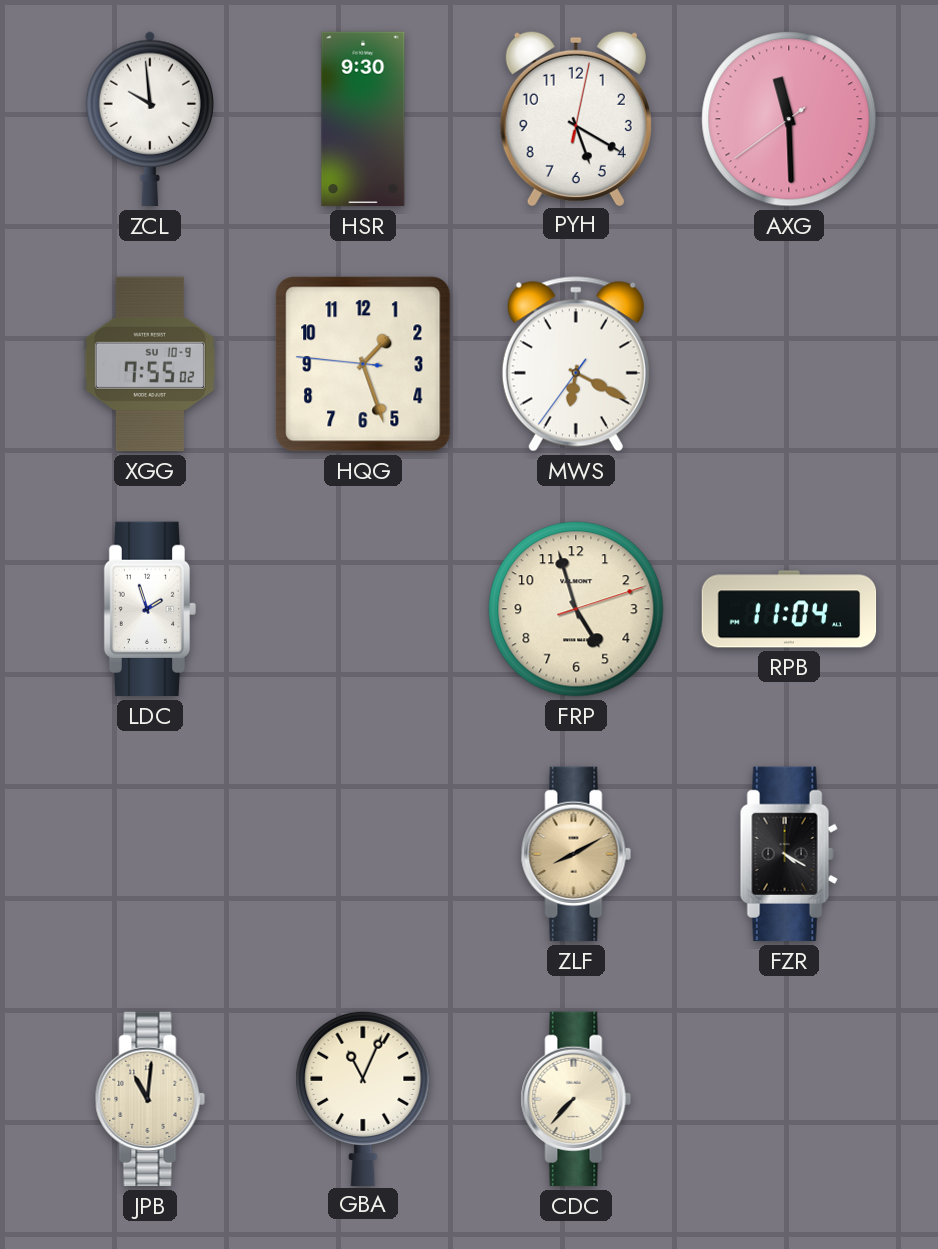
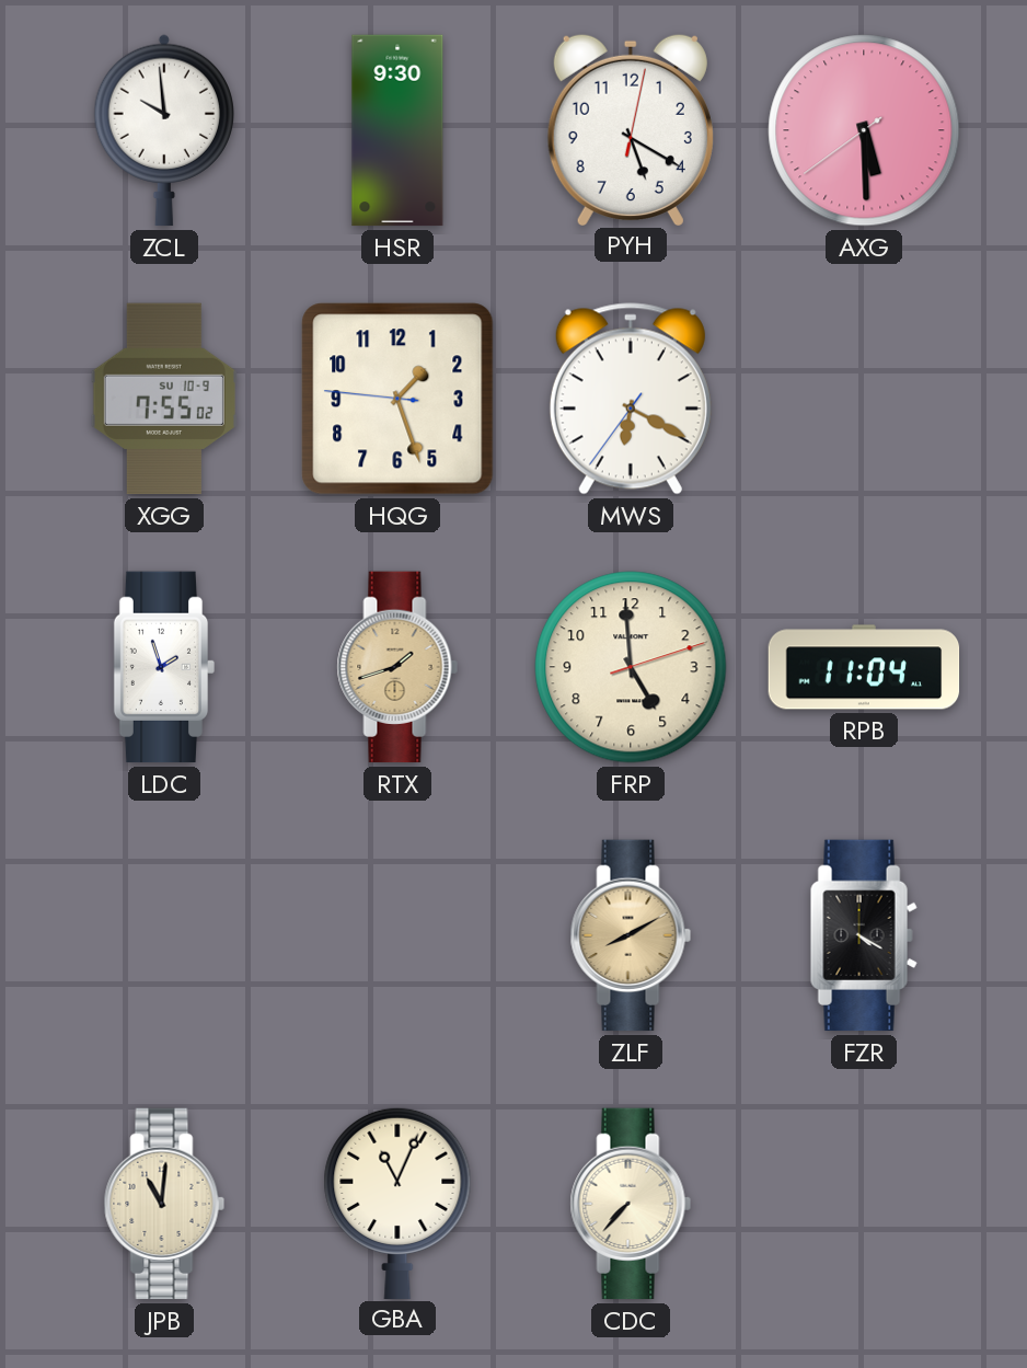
AXG: 11:29 -> 5:29
RTX: none -> 1:42
FRP: 4:57 -> 4:59
